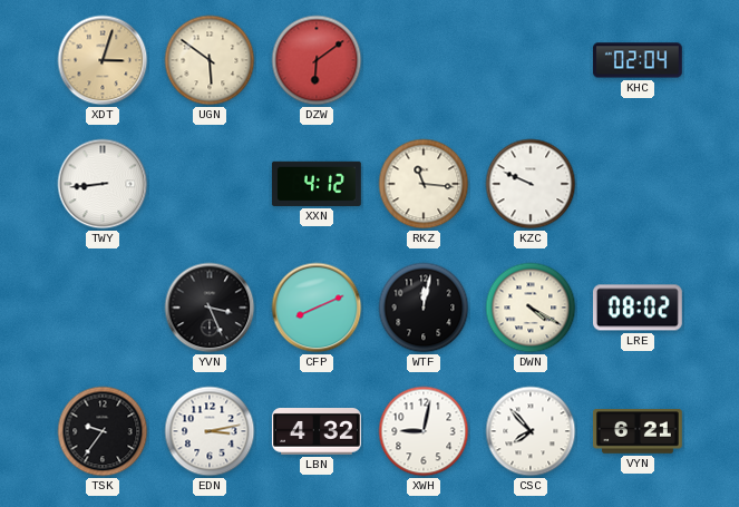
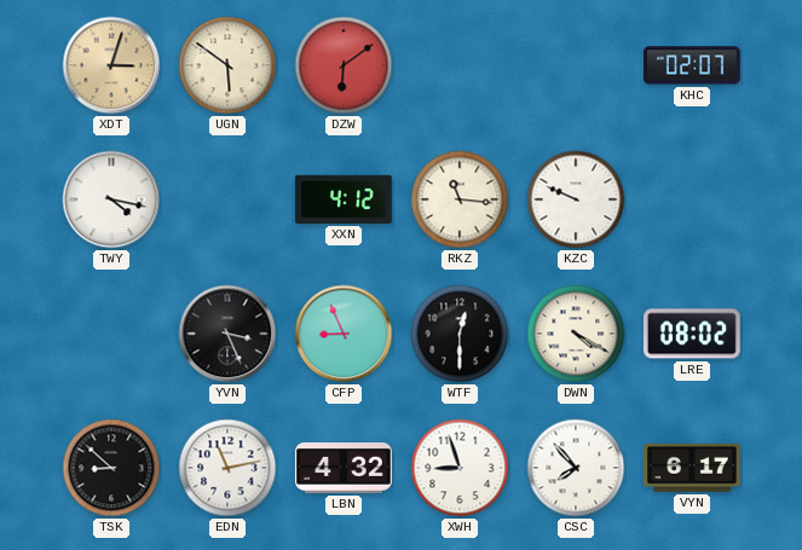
KHC: 02:04 -> 02:07
TWY: 8:44 -> 4:17
CFP: 8:11 -> 8:56
WTF: 12:02 -> 12:30
TSK: 9:36 -> 8:52
EDN: 3:13 -> 11:13
XWH: 9:02 -> 8:57
VYN: 6:21 -> 6:17
